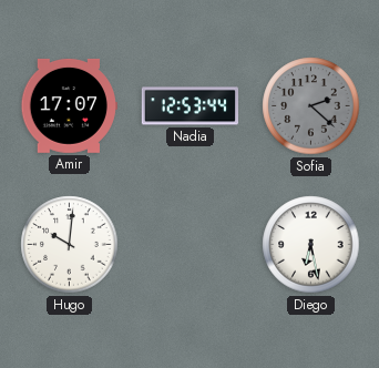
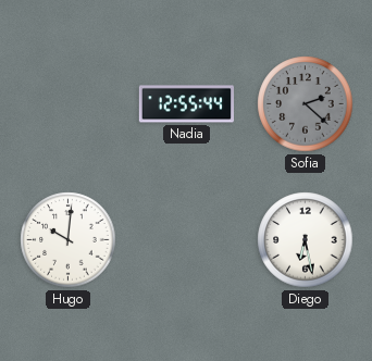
Amir: 17:07 -> none
Nadia: 12:53 -> 12:55
